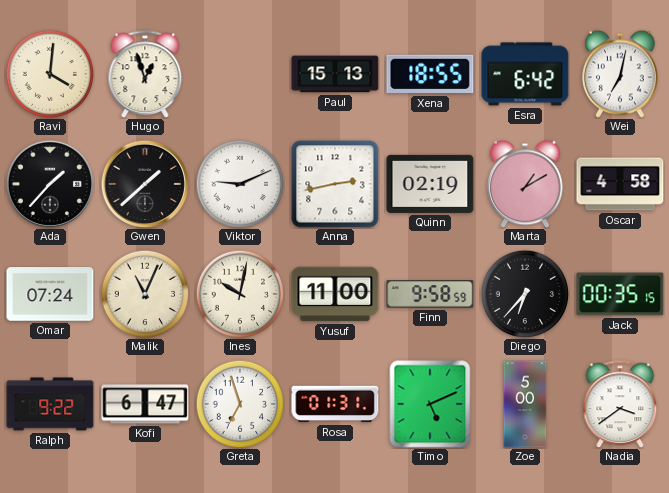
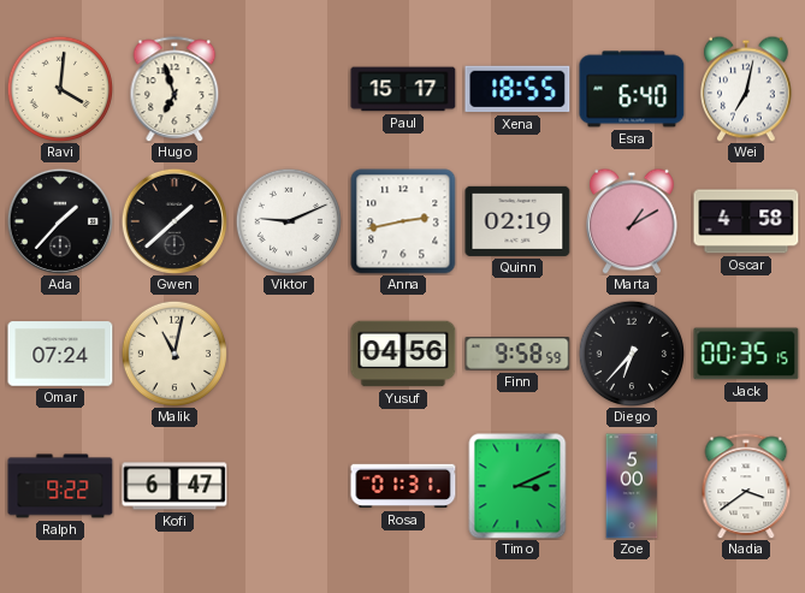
Hugo: 12:57 -> 6:57
Paul: 15:13 -> 15:17
Esra: 6:42 -> 6:40
Malik: 11:04 -> 11:02
Ines: 10:02 -> none
Yusuf: 11:00 -> 04:56
Greta: 6:57 -> none
Timo: 5:11 -> 3:11
